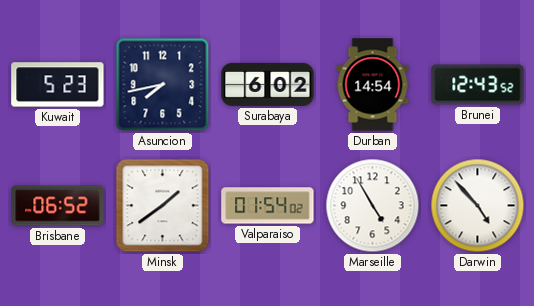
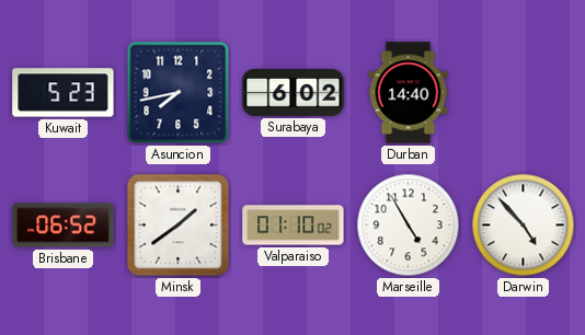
Durban: 14:54 -> 14:40
Brunei: 12:43 -> none
Valparaiso: 01:54 -> 01:10
